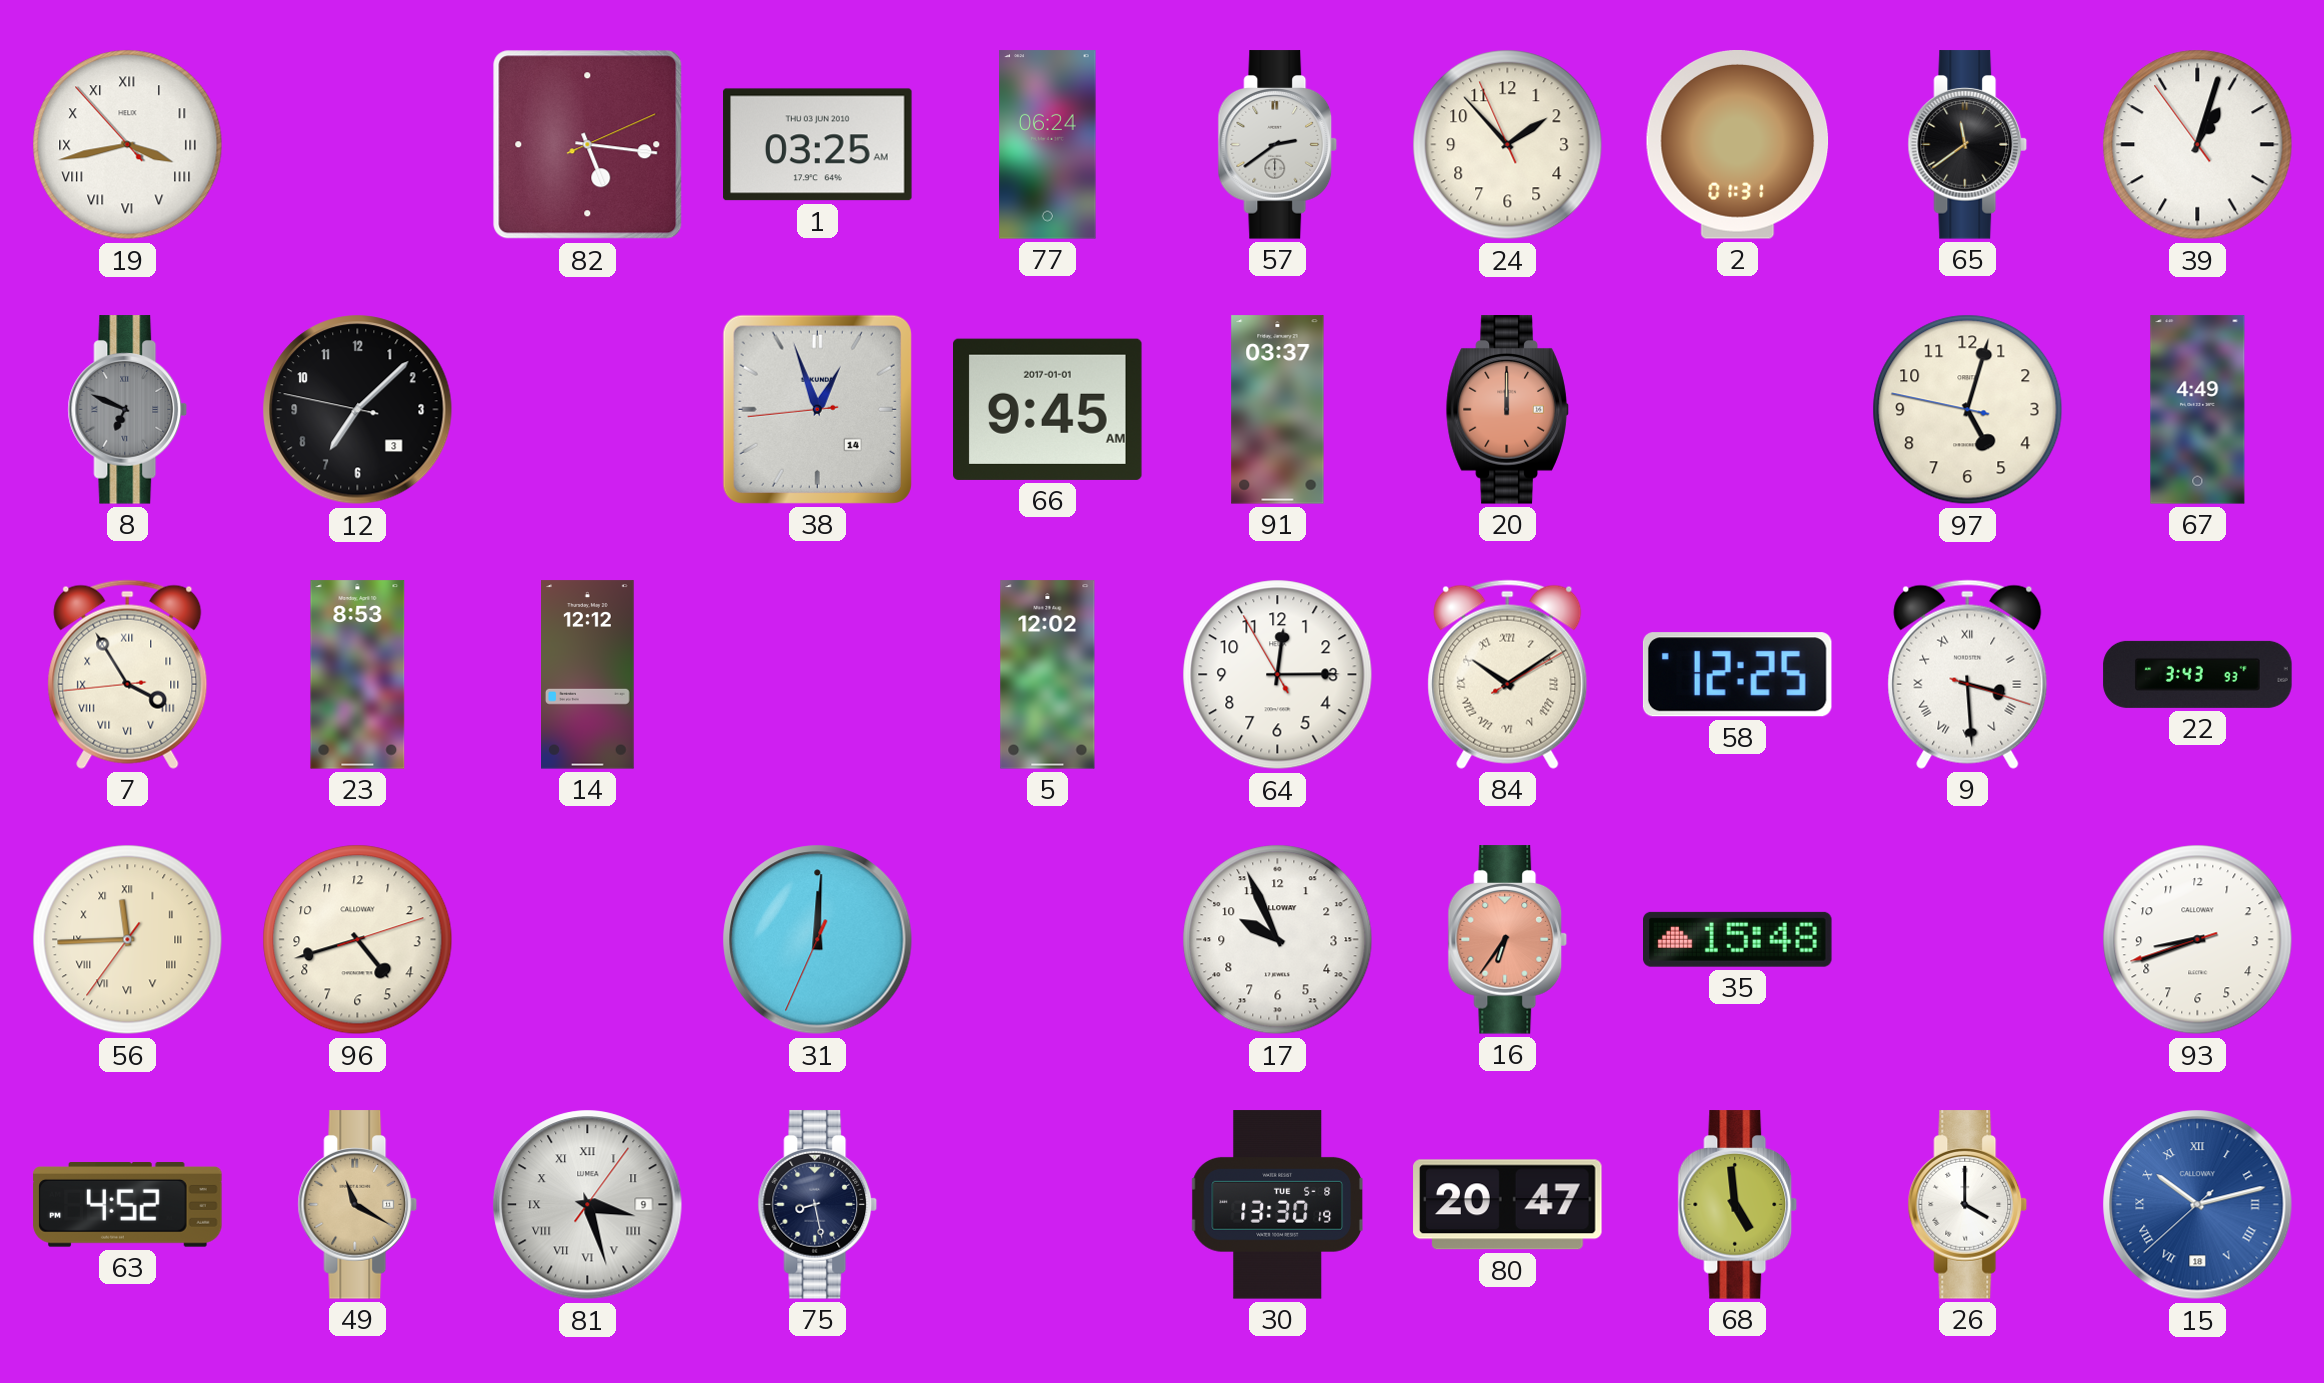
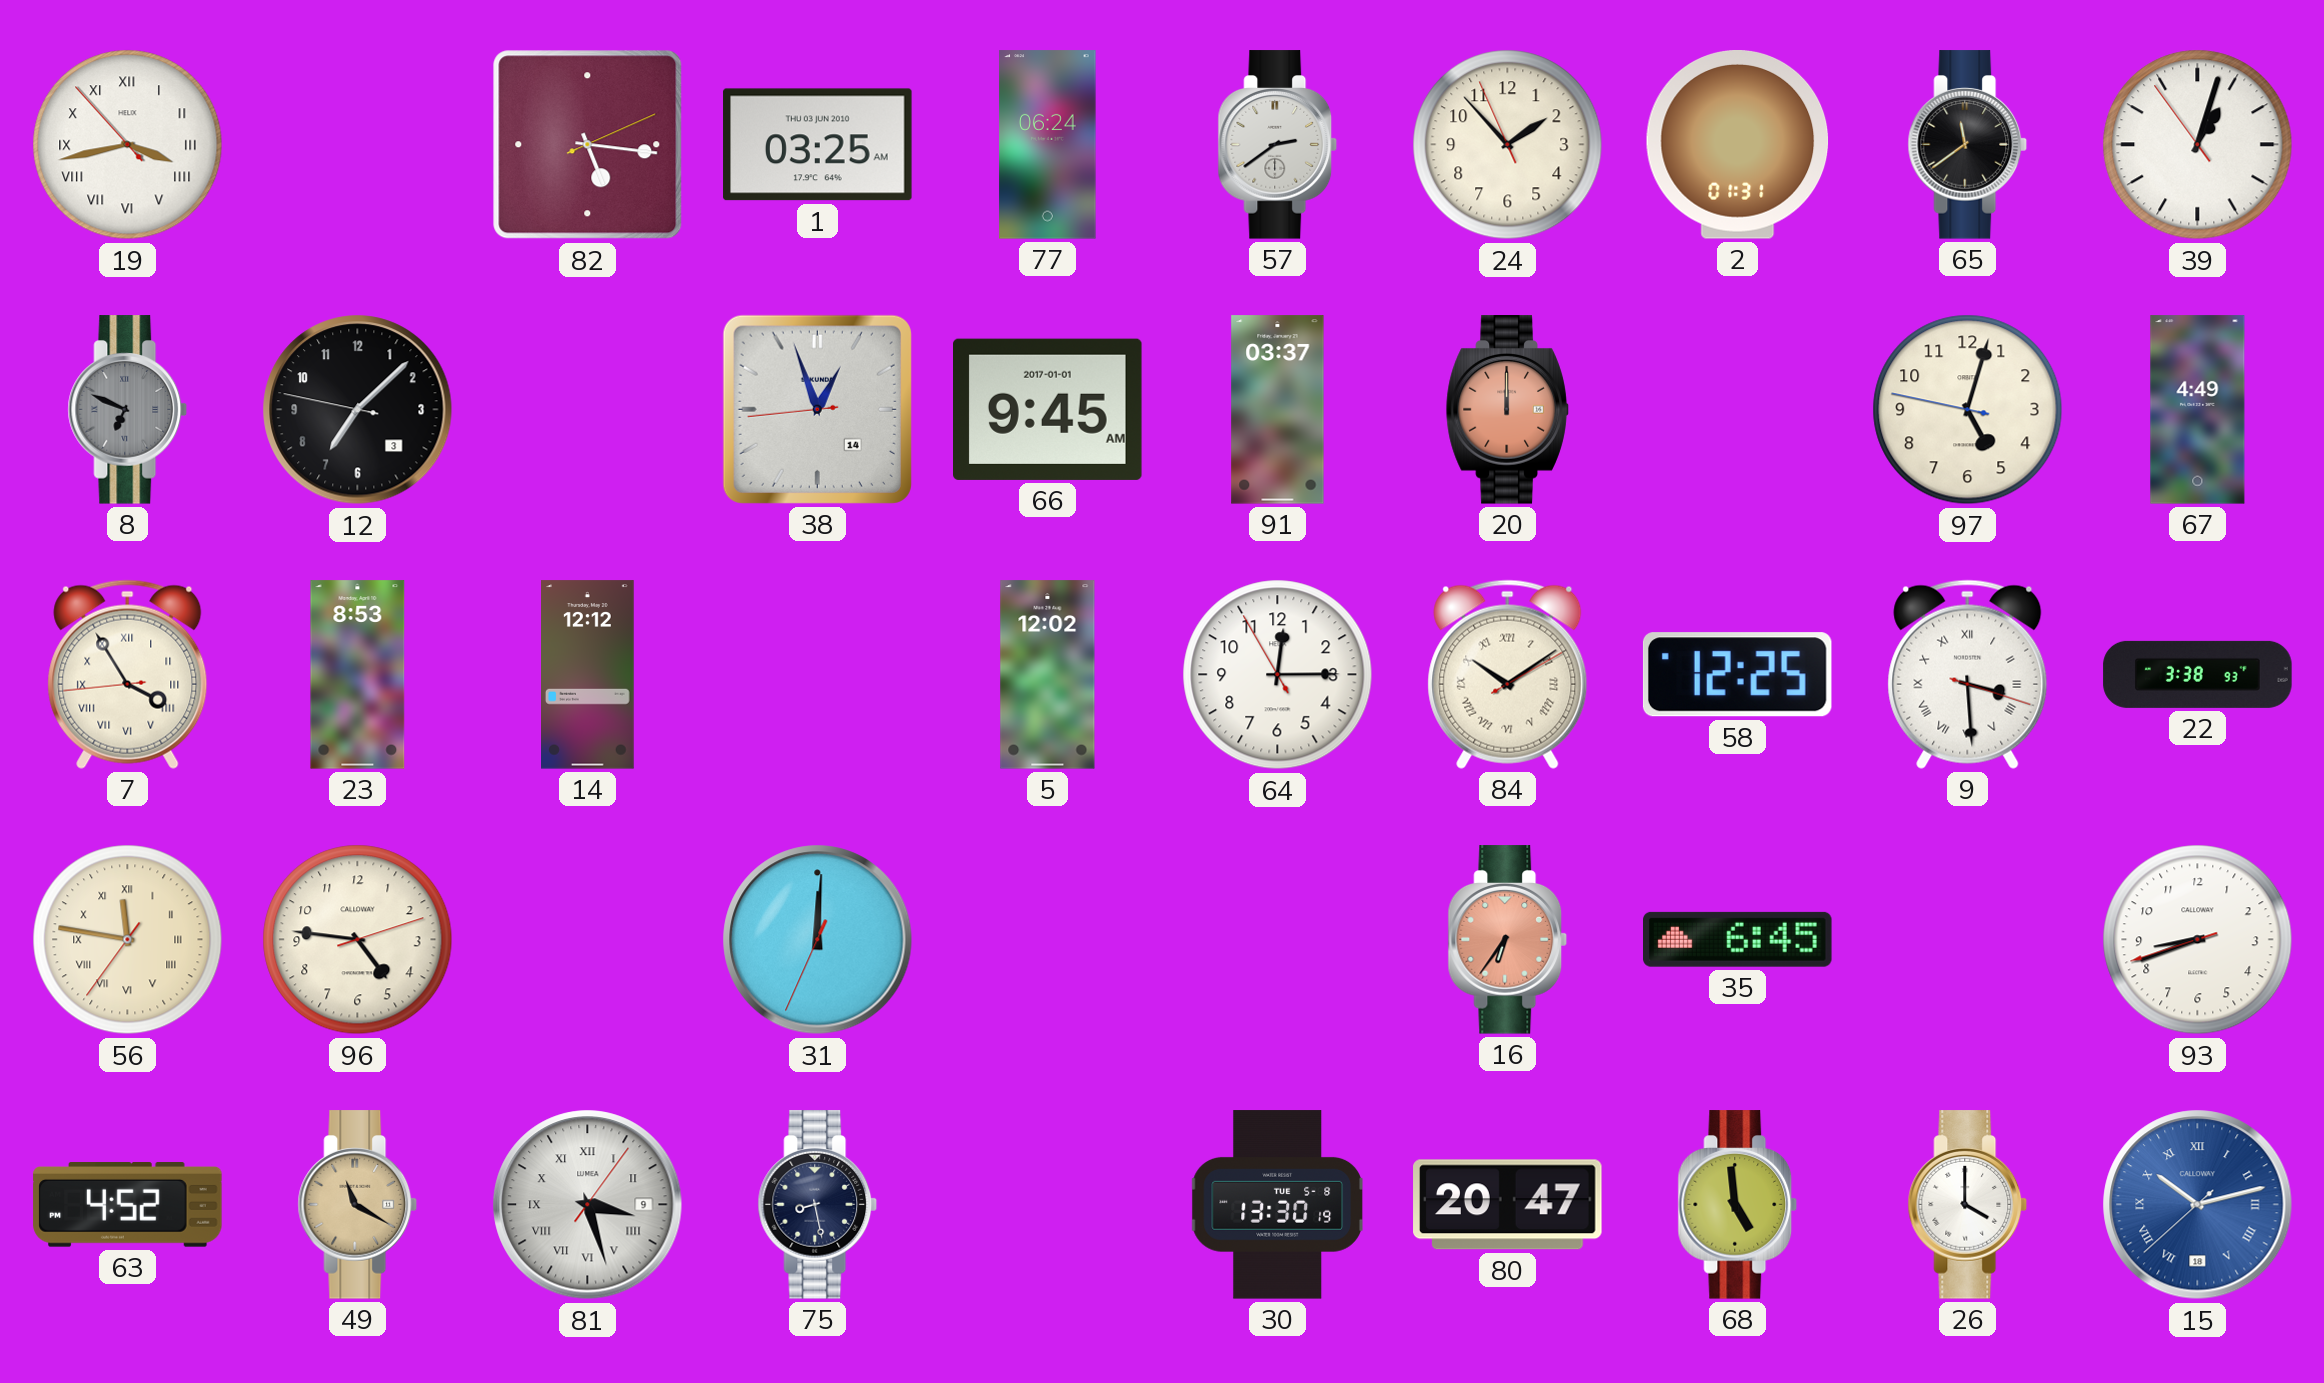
22: 3:43 -> 3:38
56: 11:44 -> 11:46
96: 4:42 -> 4:46
17: 9:56 -> none
35: 15:48 -> 6:45
